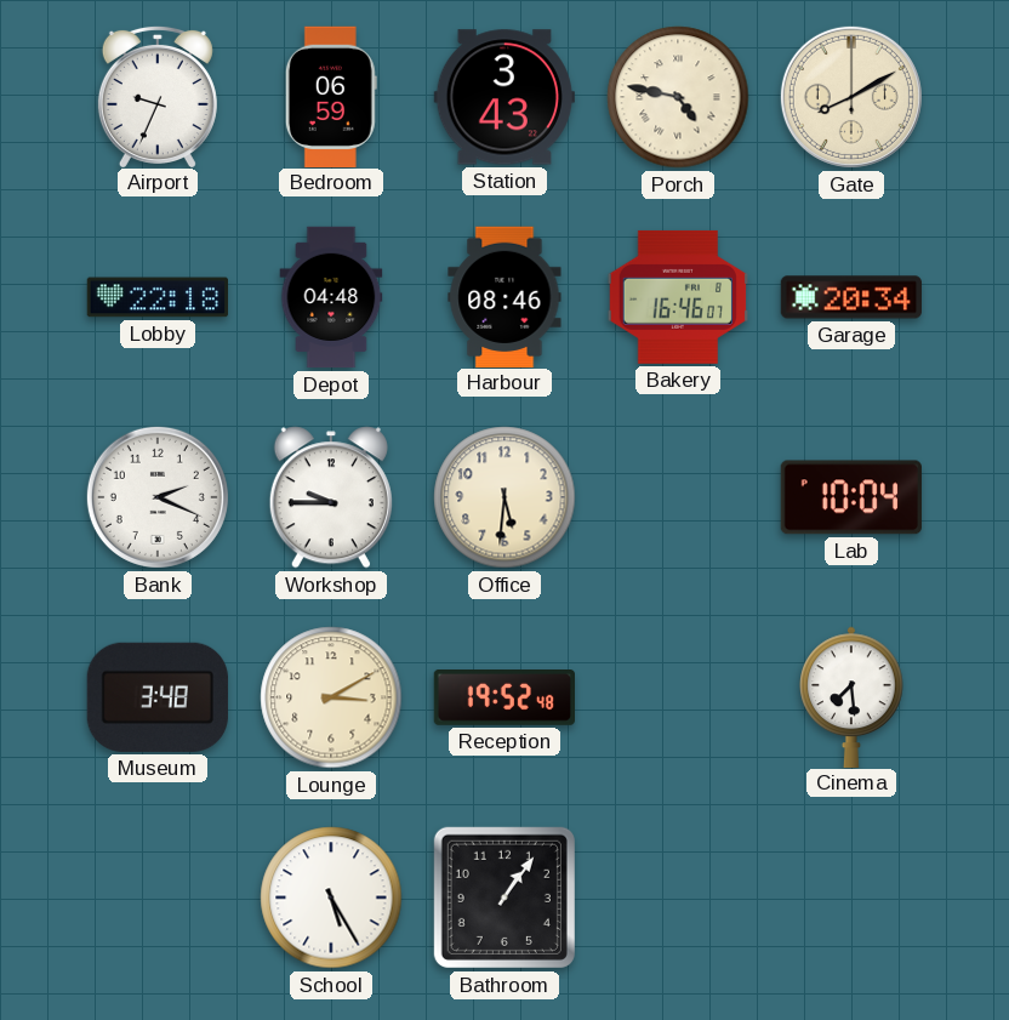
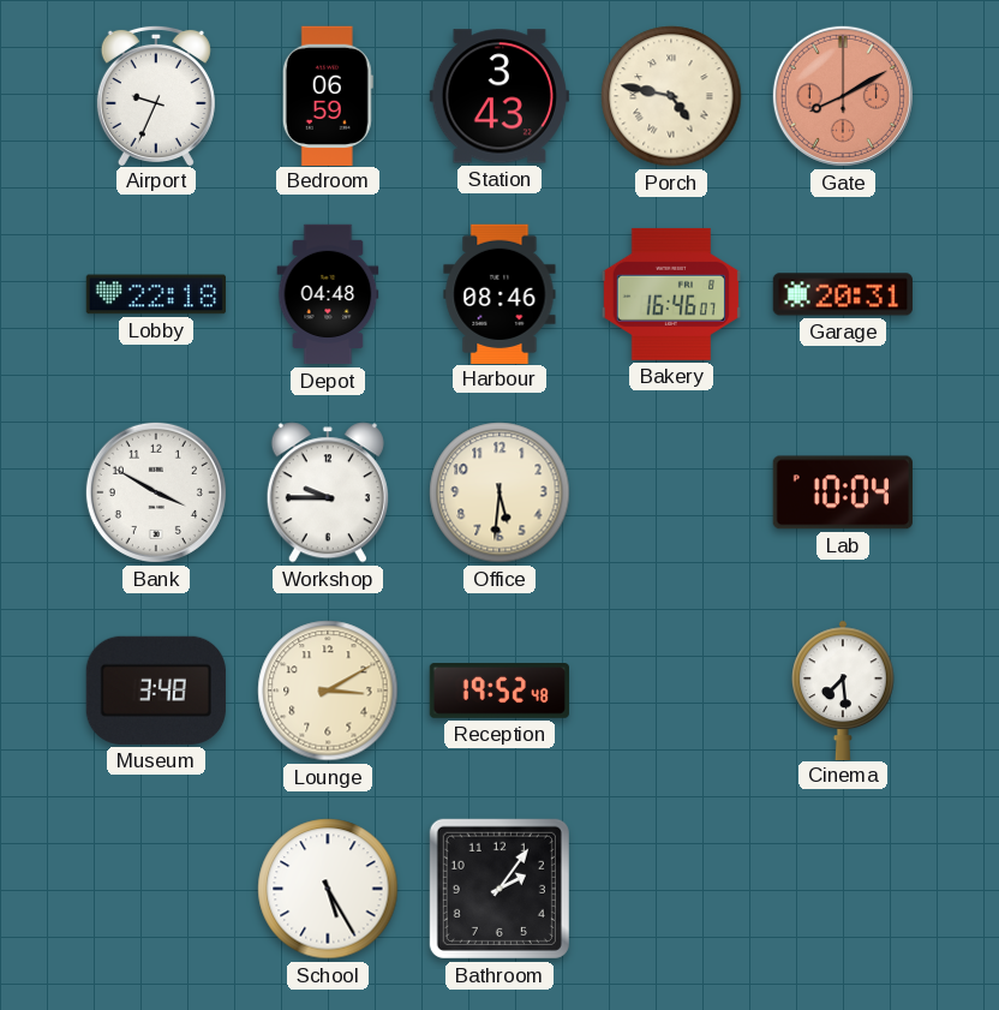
Gate dial: cream -> salmon
Garage: 20:34 -> 20:31
Bank: 2:19 -> 3:50
Bathroom: 1:06 -> 2:06
